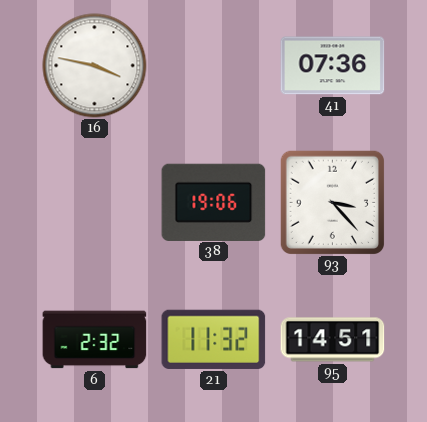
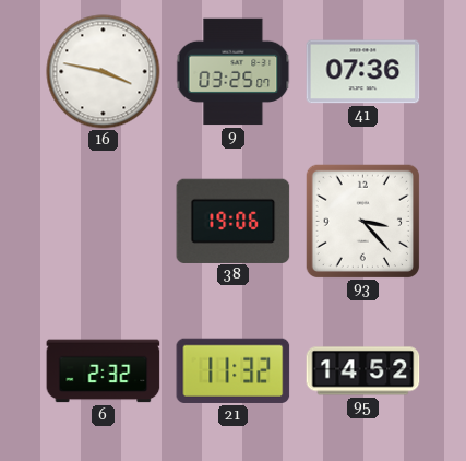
9: none -> 03:25
95: 14:51 -> 14:52
